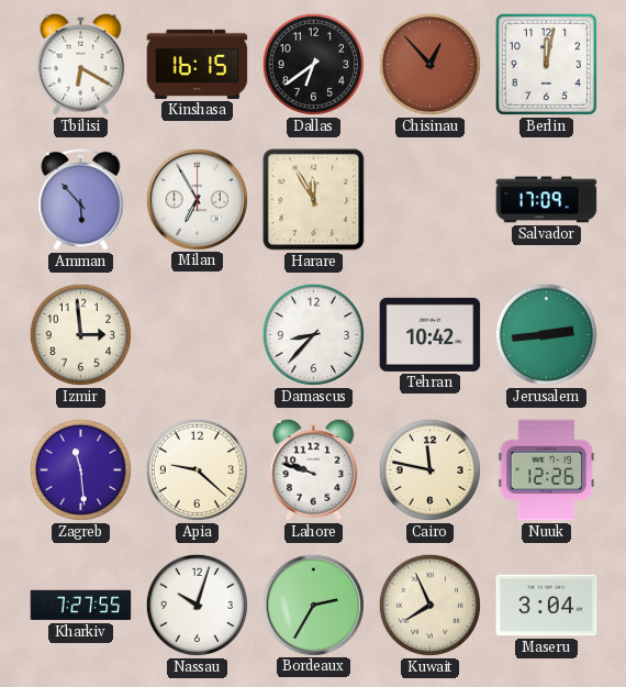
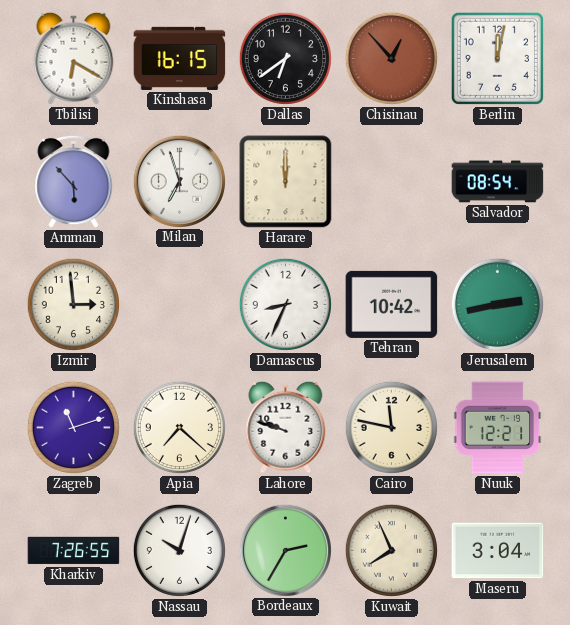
Milan: 6:55 -> 6:57
Harare: 11:55 -> 12:00
Salvador: 17:09 -> 08:54
Damascus: 8:37 -> 8:34
Jerusalem: 2:44 -> 2:43
Zagreb: 11:29 -> 11:12
Apia: 9:22 -> 7:22
Nuuk: 12:26 -> 12:21
Kharkiv: 7:27 -> 7:26
